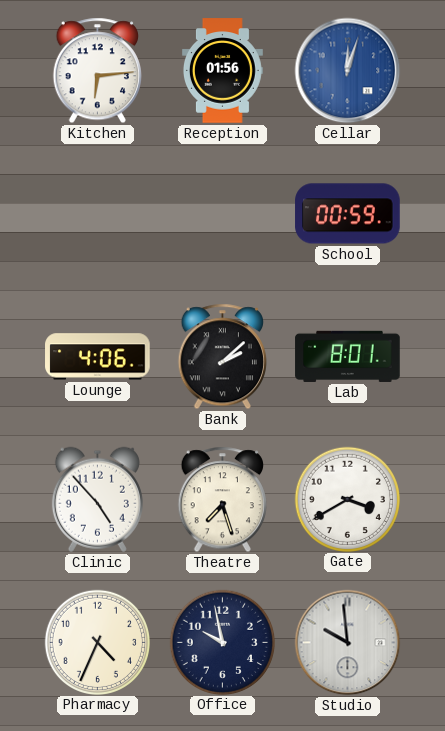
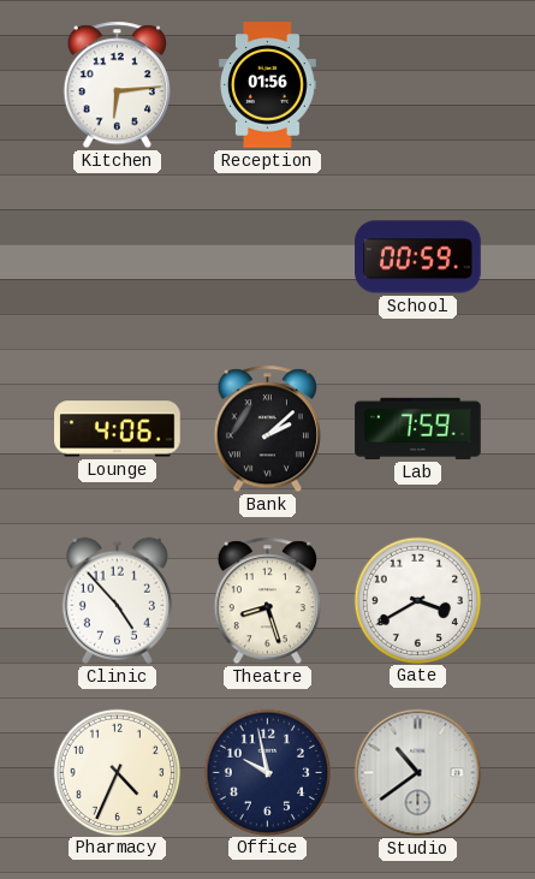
Cellar: 12:03 -> none
Lab: 8:01 -> 7:59
Theatre: 7:27 -> 8:27
Studio: 9:59 -> 10:39
